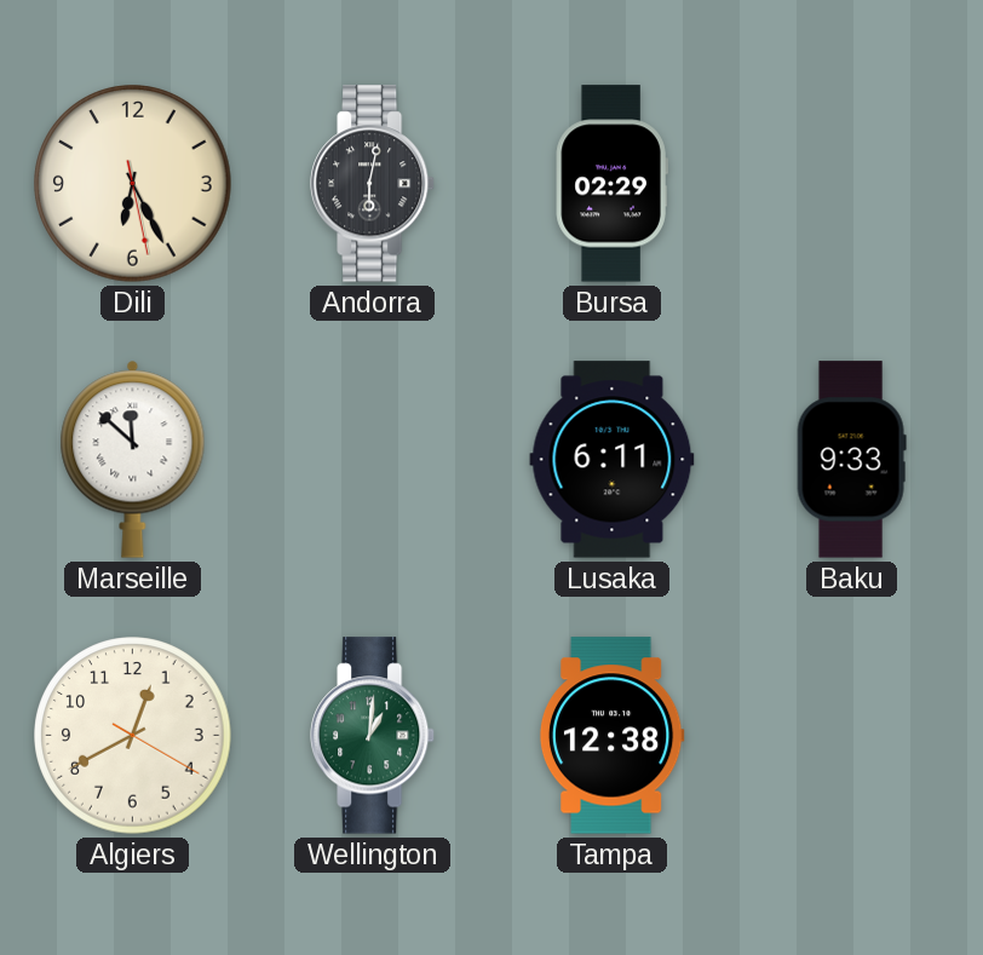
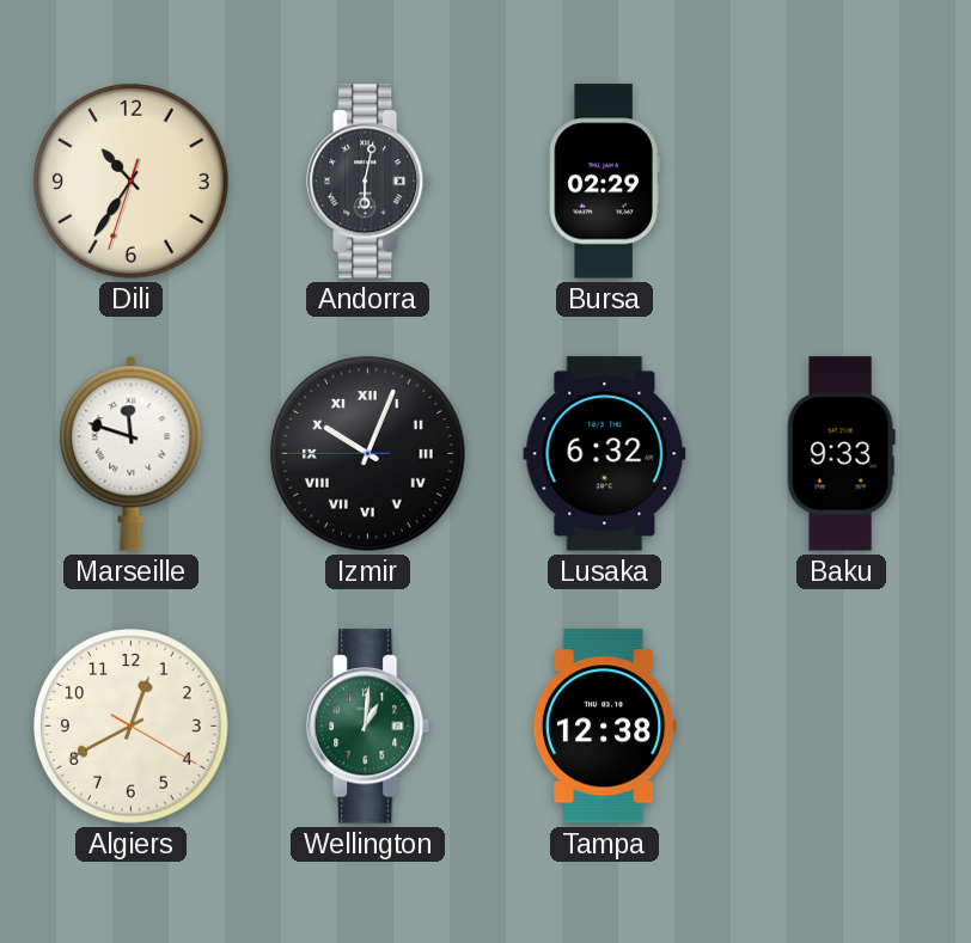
Dili: 6:25 -> 10:35
Marseille: 11:52 -> 11:48
Izmir: none -> 10:03
Lusaka: 6:11 -> 6:32
